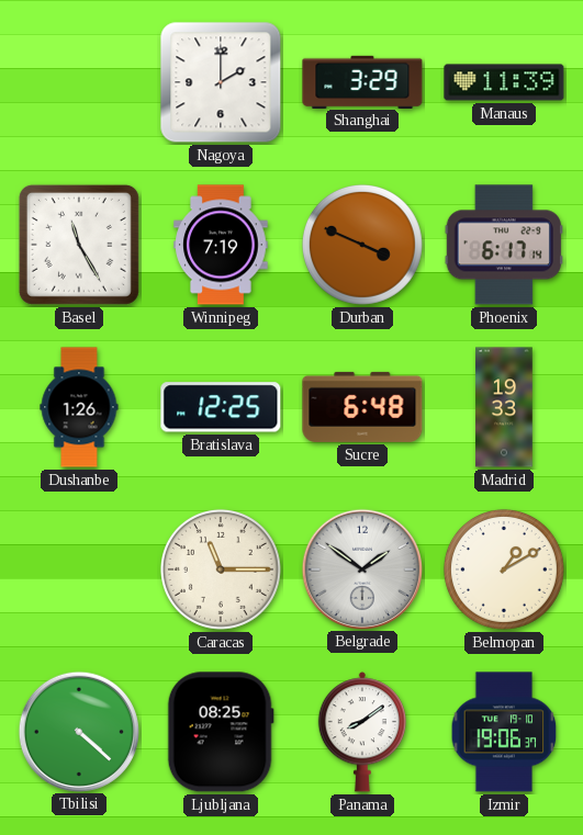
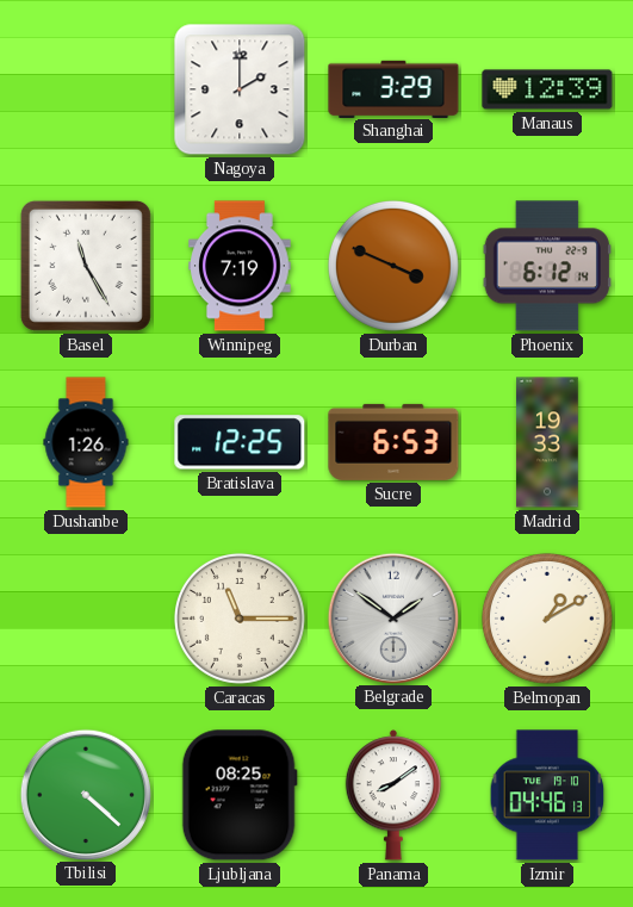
Manaus: 11:39 -> 12:39
Phoenix: 6:17 -> 6:12
Sucre: 6:48 -> 6:53
Izmir: 19:06 -> 04:46
